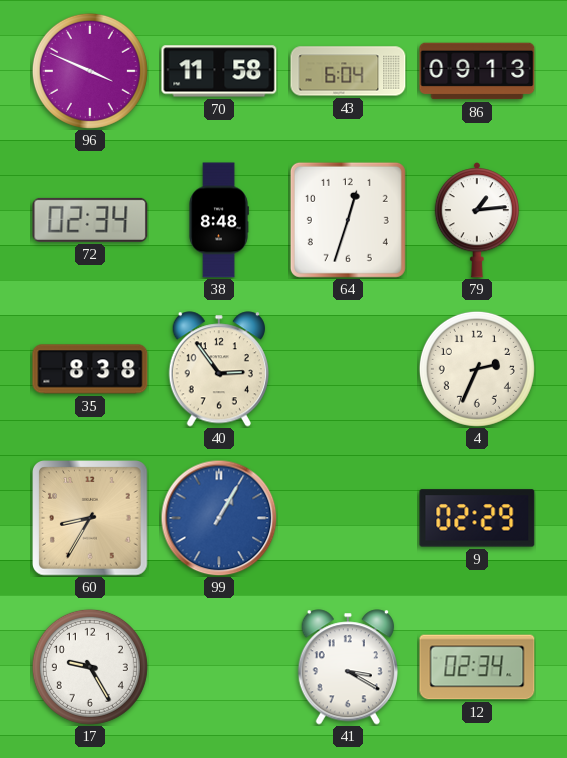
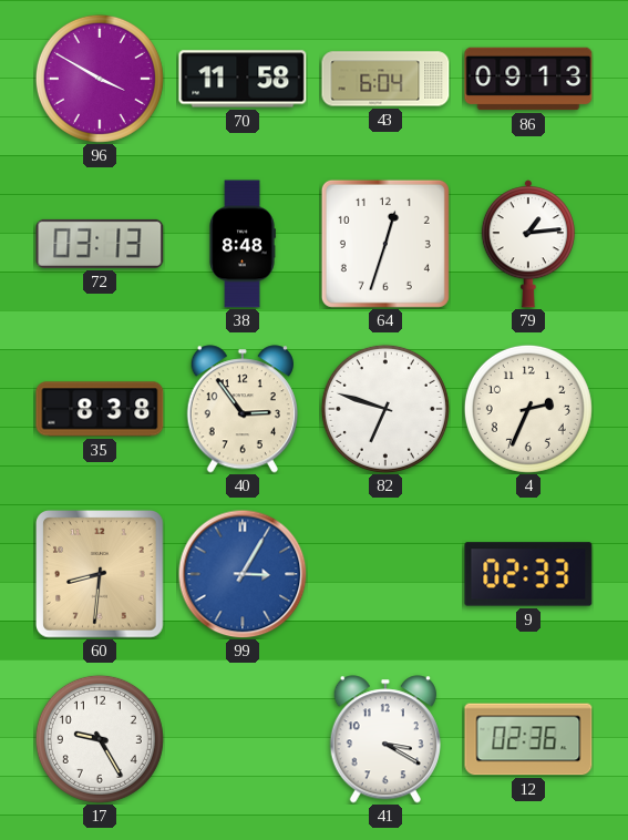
96: 3:49 -> 3:50
72: 02:34 -> 03:13
82: none -> 6:48
60: 8:35 -> 8:31
99: 1:05 -> 3:05
9: 02:29 -> 02:33
12: 02:34 -> 02:36
